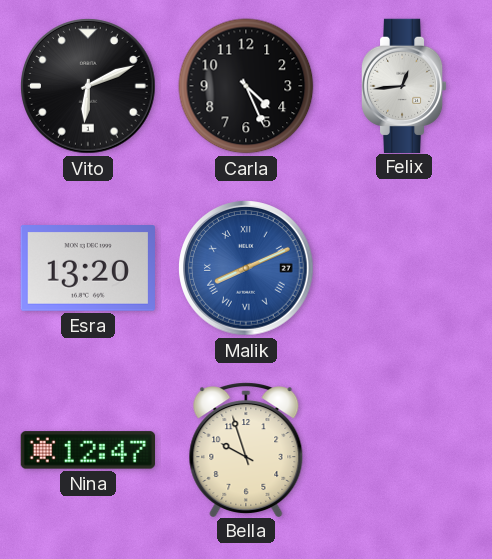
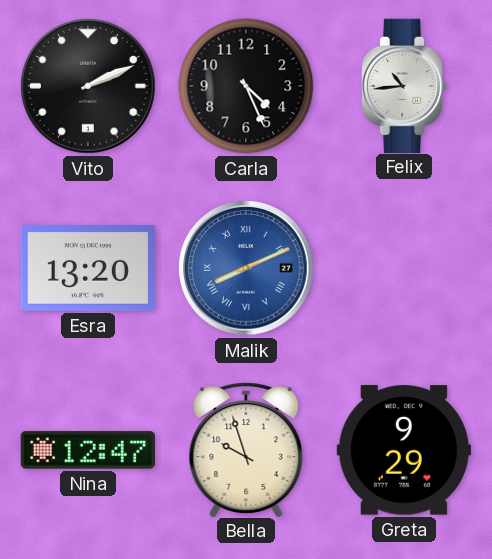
Vito: 6:11 -> 2:11
Felix: 12:44 -> 10:44
Greta: none -> 9:29
